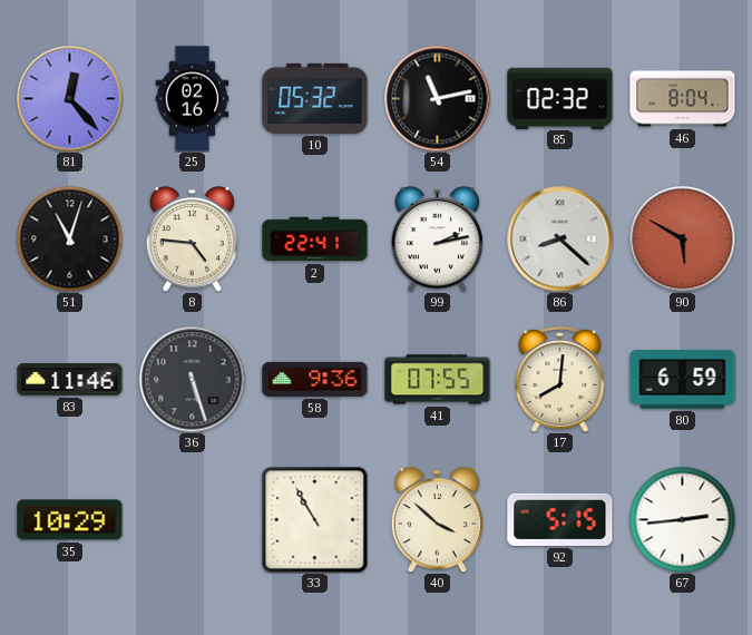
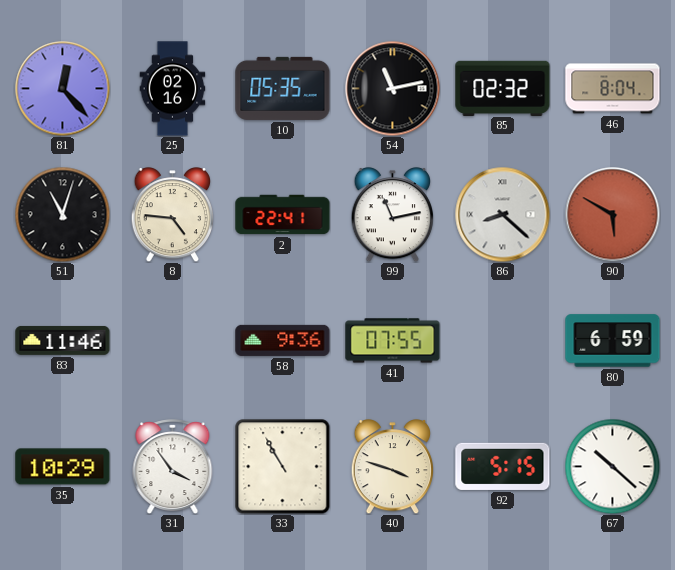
10: 05:32 -> 05:35
99: 2:13 -> 11:13
36: 5:27 -> none
17: 8:01 -> none
31: none -> 3:54
40: 3:52 -> 3:48
67: 2:44 -> 10:22
